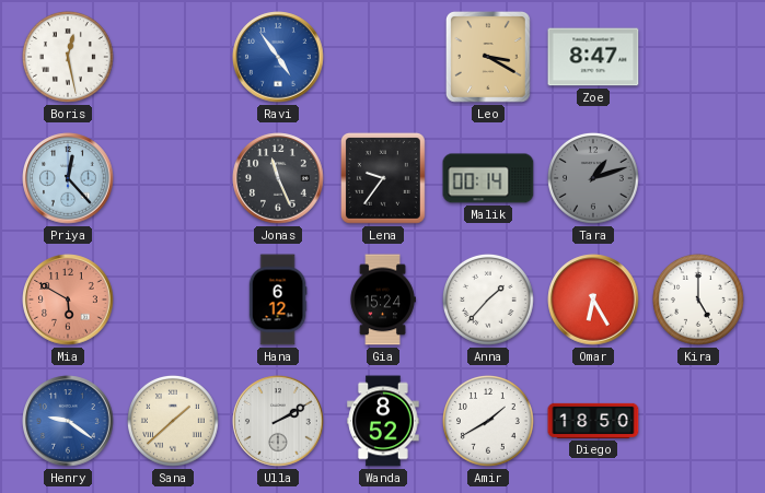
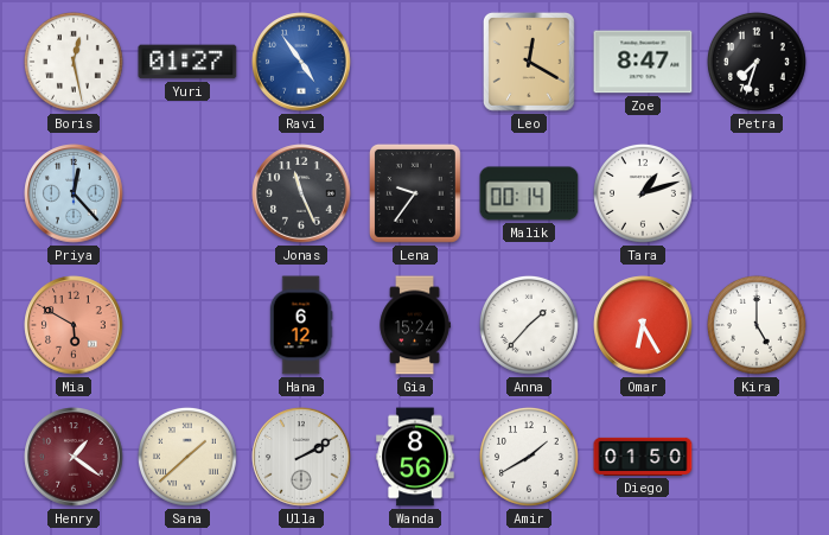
Yuri: none -> 01:27
Leo: 3:20 -> 12:20
Petra: none -> 7:33
Tara dial: grey -> white
Henry: 9:21 -> 1:21
Henry dial: blue -> burgundy
Wanda: 8:52 -> 8:56
Diego: 18:50 -> 01:50
